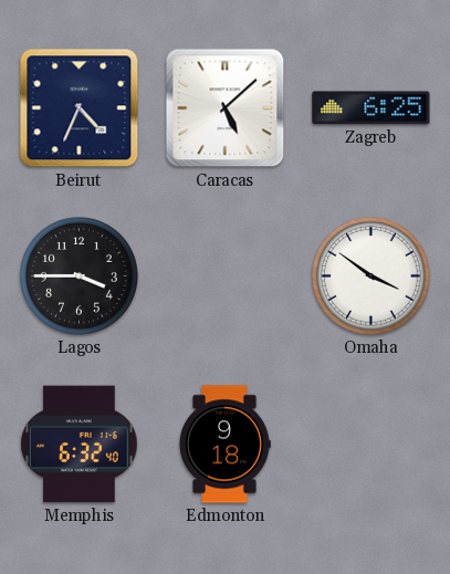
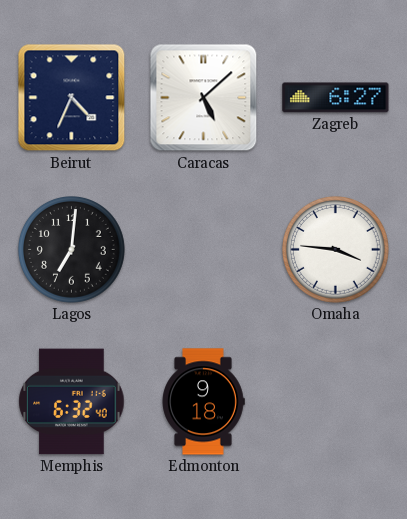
Zagreb: 6:25 -> 6:27
Lagos: 3:45 -> 7:01
Omaha: 3:51 -> 3:46
